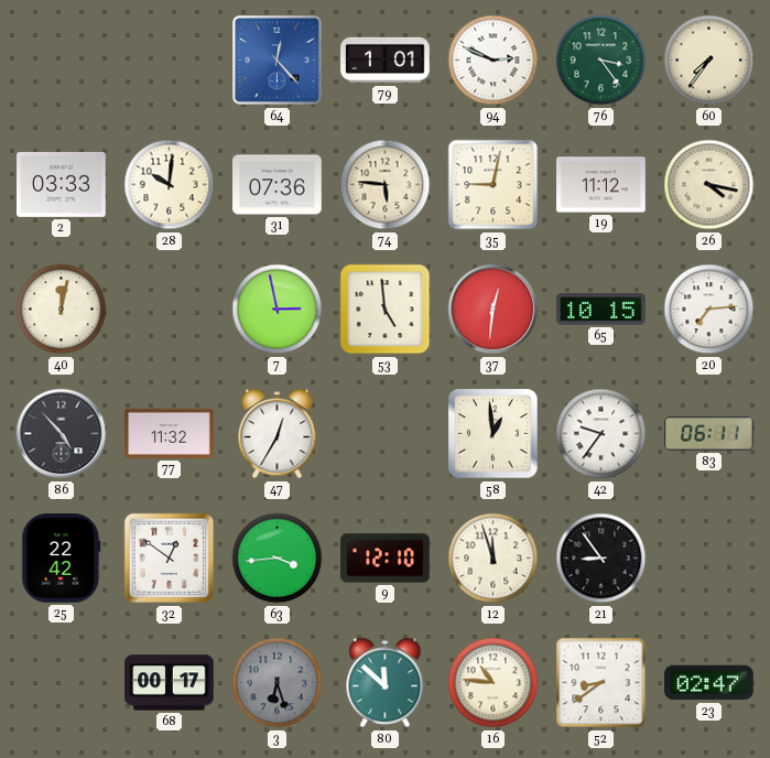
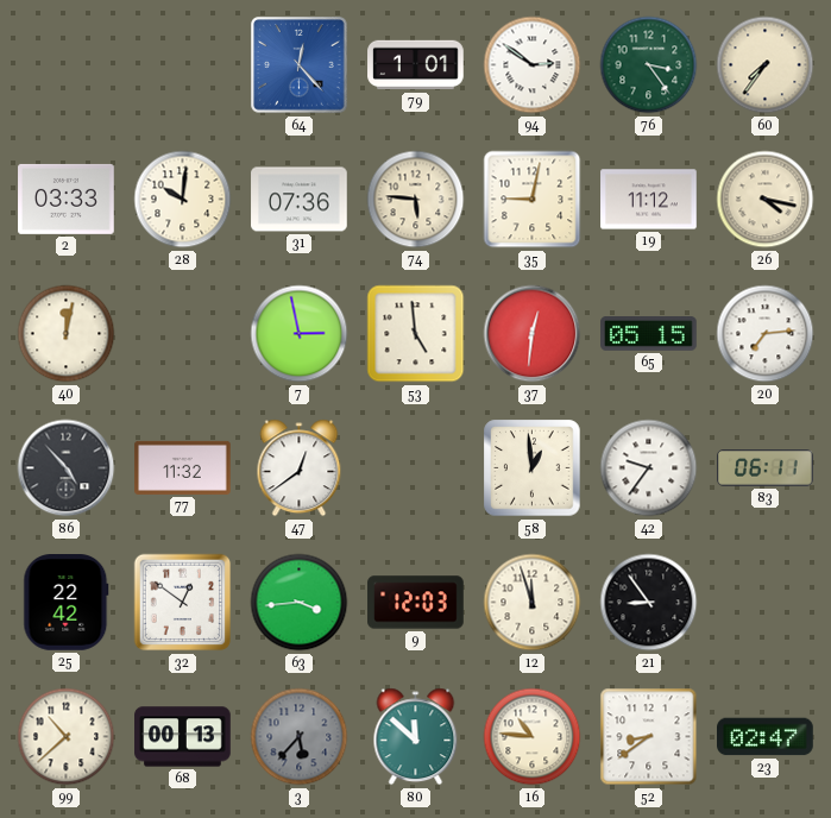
94: 2:49 -> 2:51
65: 10:15 -> 05:15
47: 12:35 -> 12:39
9: 12:10 -> 12:03
99: none -> 10:38
68: 00:17 -> 00:13
3: 6:27 -> 5:37
